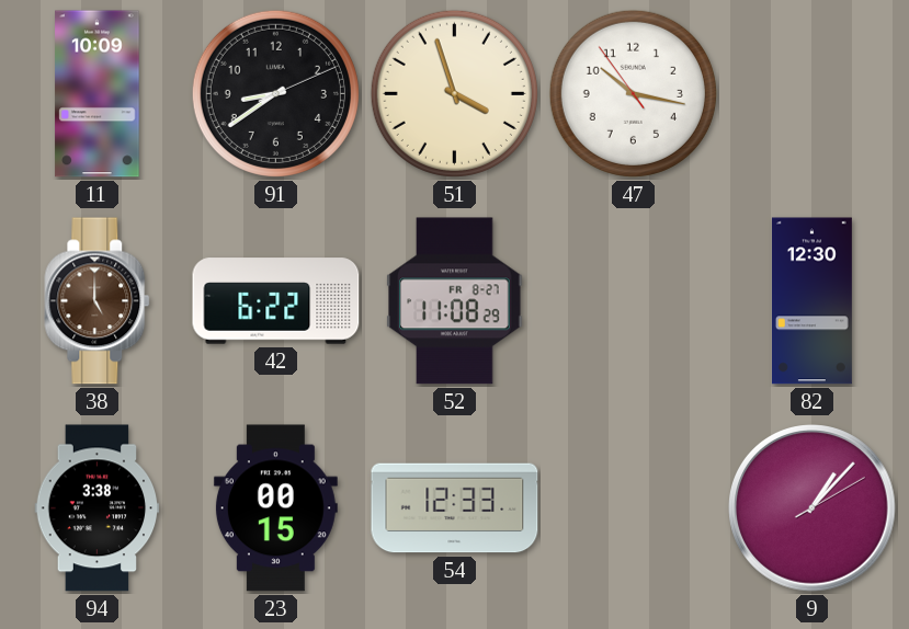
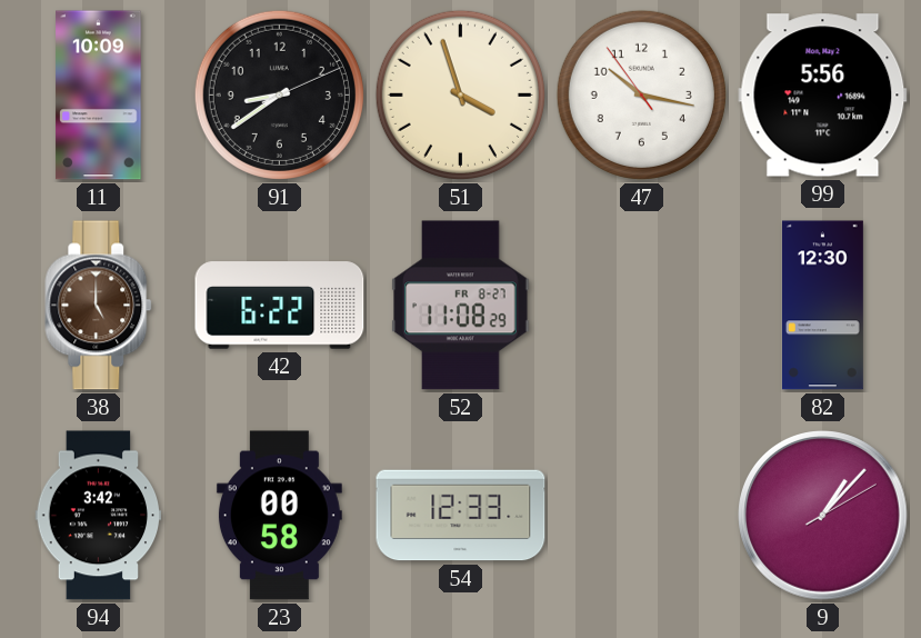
99: none -> 5:56
94: 3:38 -> 3:42
23: 00:15 -> 00:58
